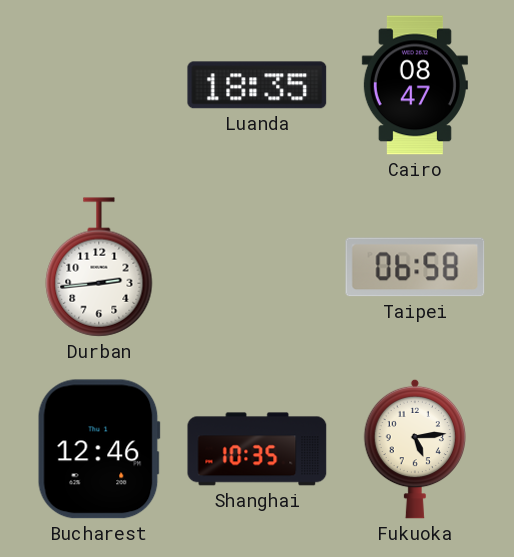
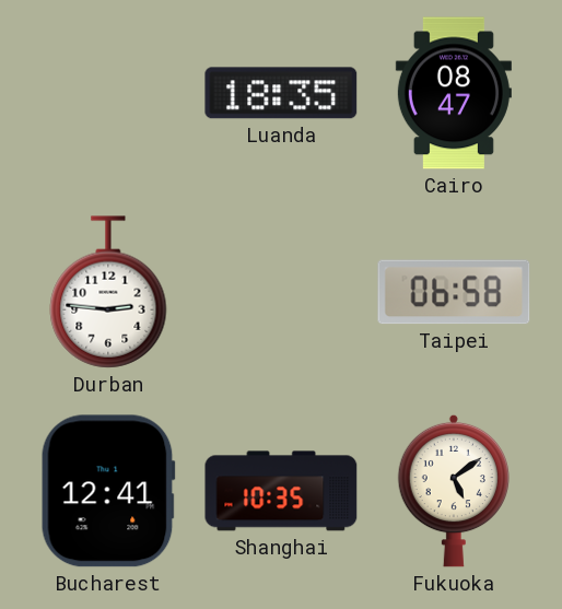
Durban: 2:44 -> 2:46
Bucharest: 12:46 -> 12:41
Fukuoka: 5:14 -> 5:09
